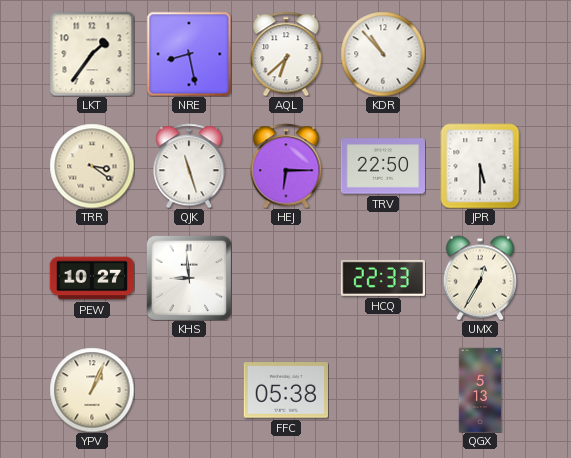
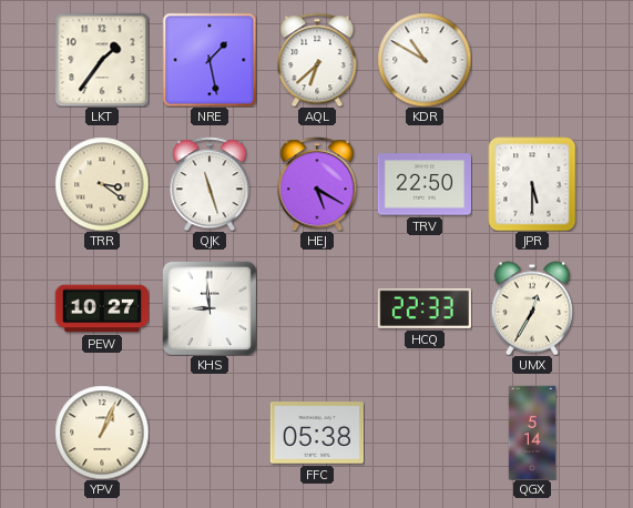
NRE: 8:28 -> 1:28
KDR: 10:53 -> 10:50
HEJ: 6:15 -> 5:20
QGX: 5:13 -> 5:14
